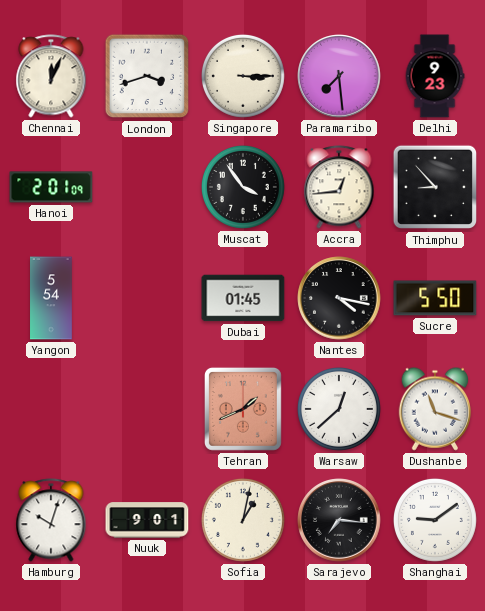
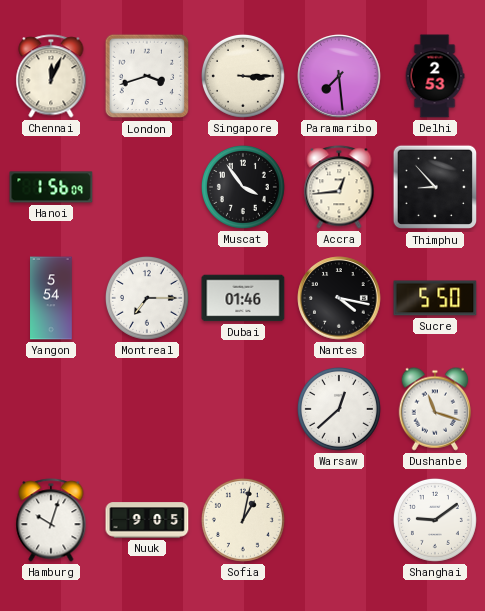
Delhi: 9:23 -> 2:53
Hanoi: 2:01 -> 1:56
Montreal: none -> 7:15
Dubai: 01:45 -> 01:46
Tehran: 1:41 -> none
Nuuk: 9:01 -> 9:05
Sarajevo: 7:16 -> none
